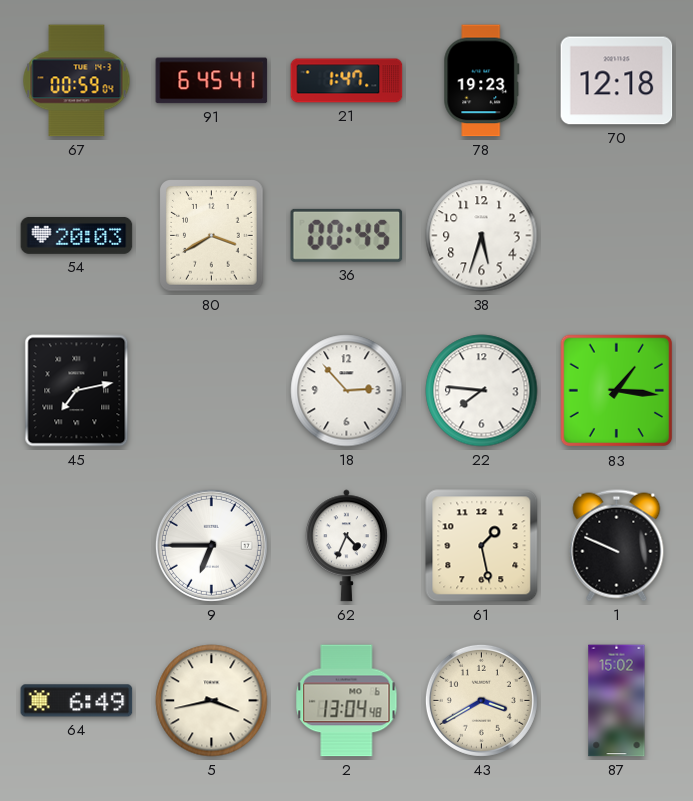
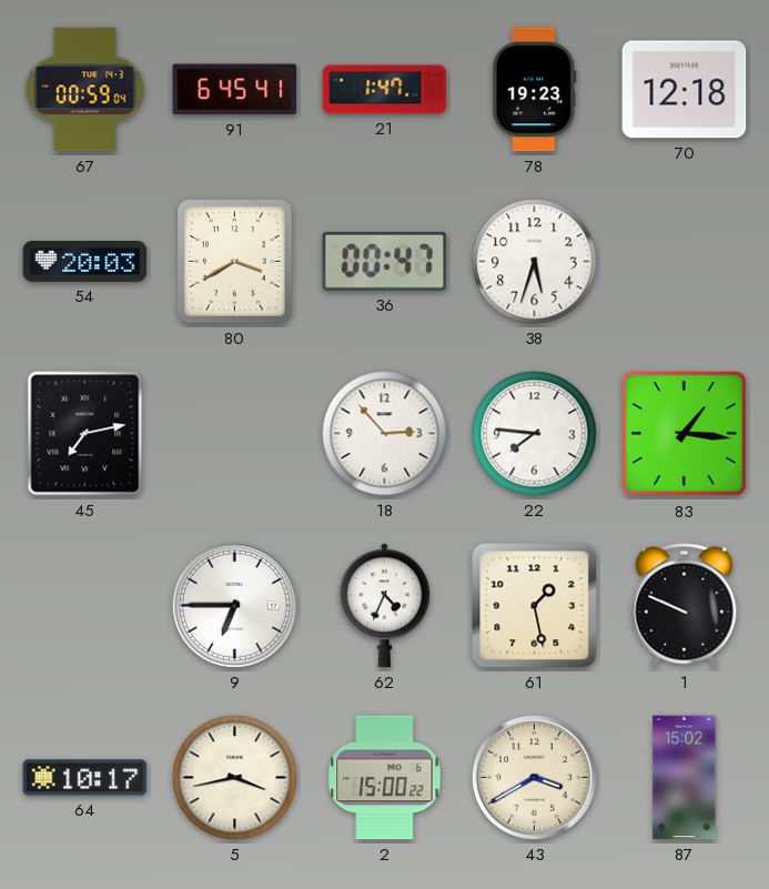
36: 00:45 -> 00:47
64: 6:49 -> 10:17
2: 13:04 -> 15:00
